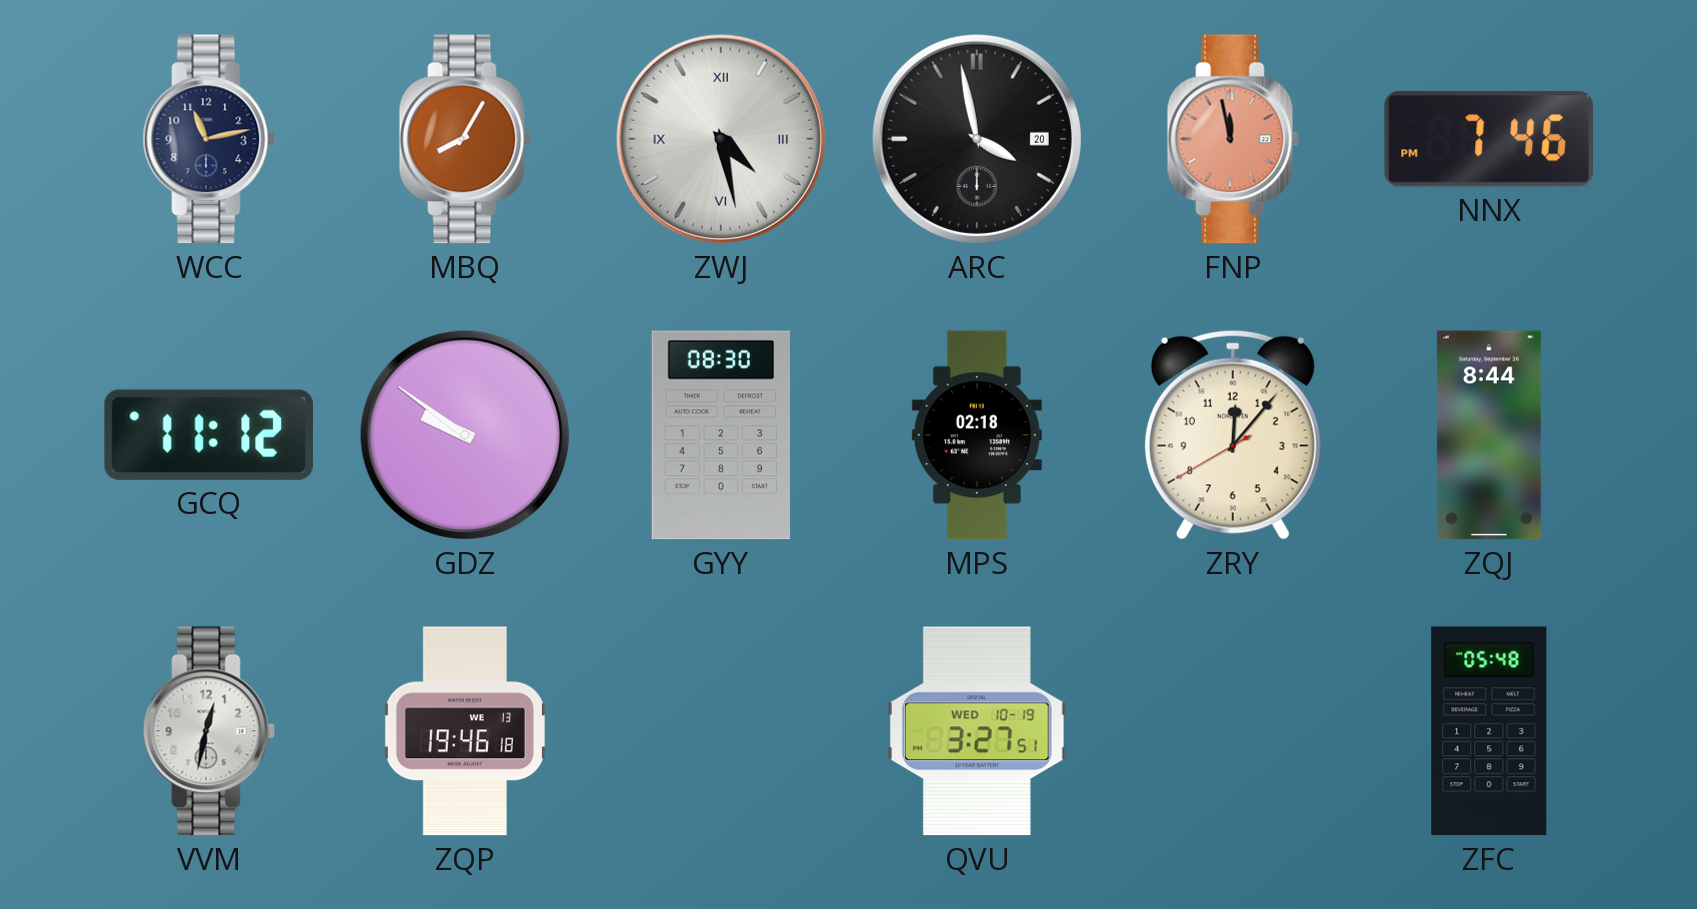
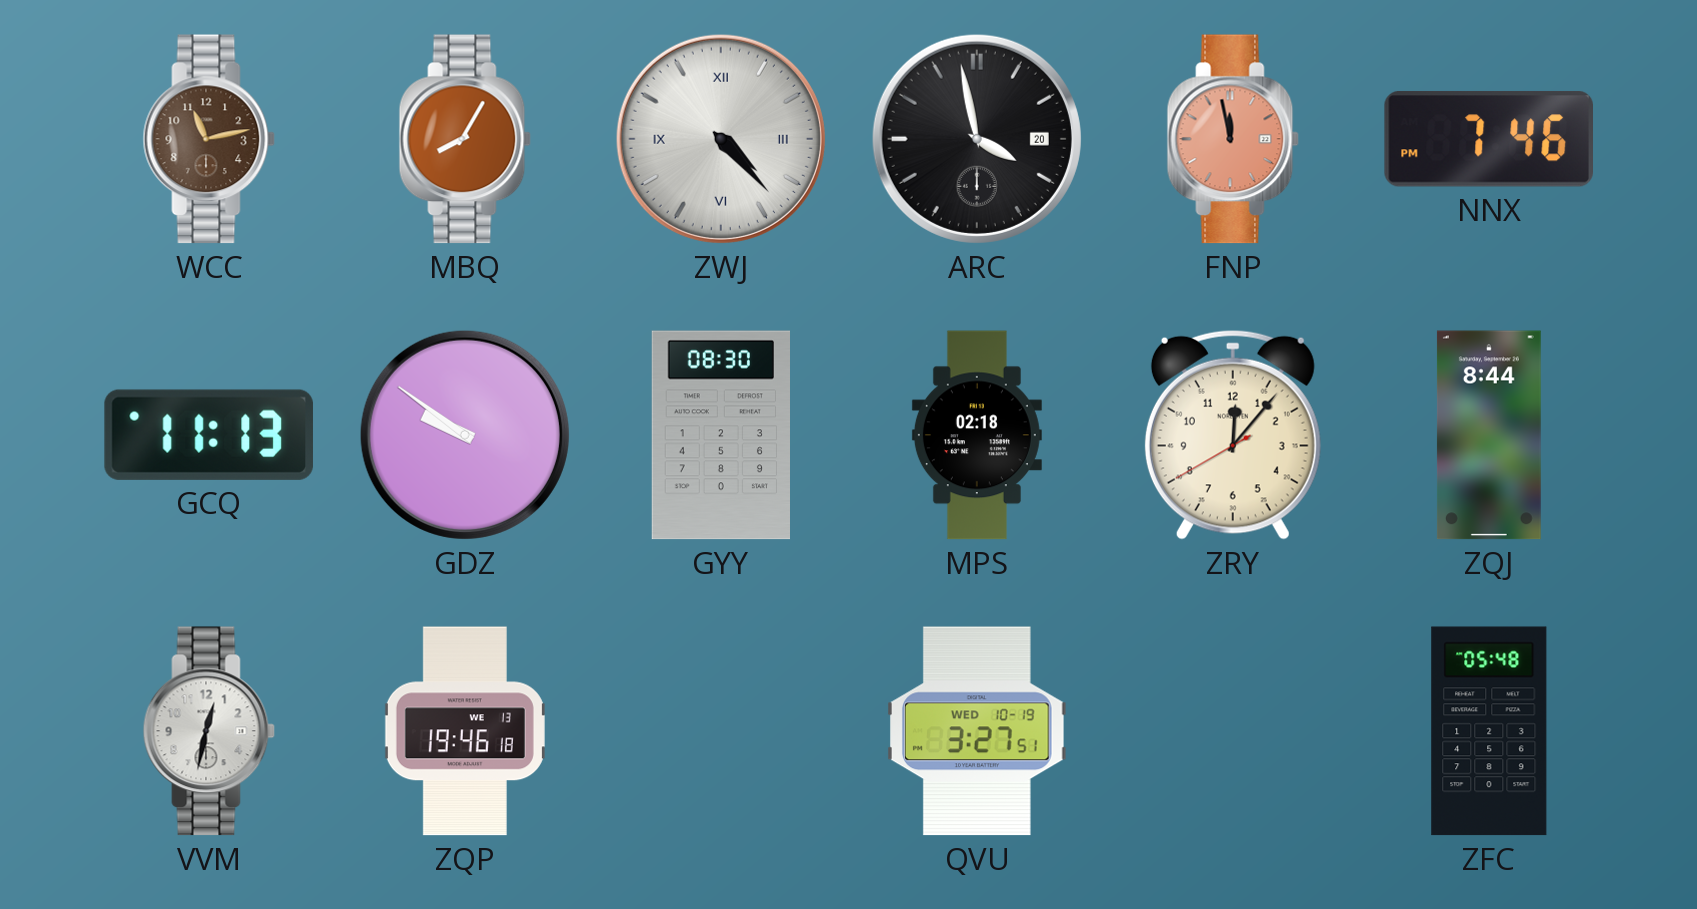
WCC dial: navy -> brown
ZWJ: 4:28 -> 4:23
GCQ: 11:12 -> 11:13
